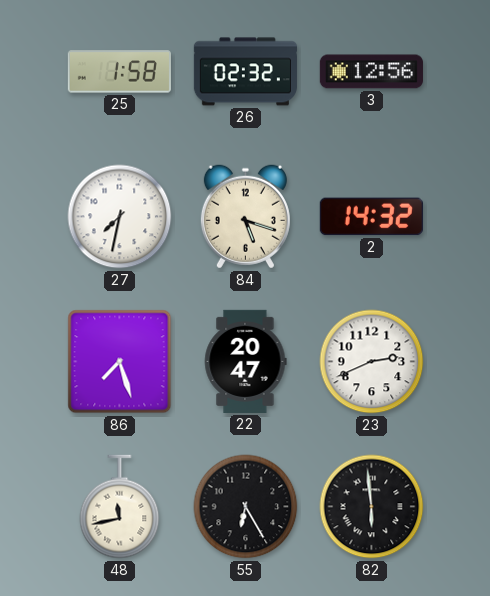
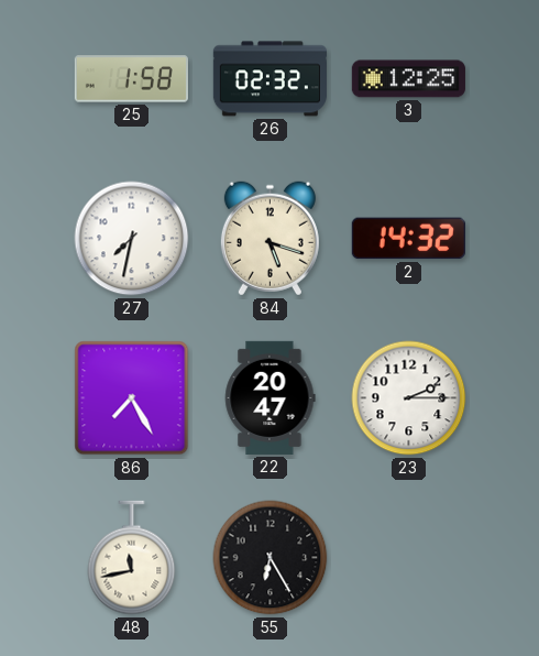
3: 12:56 -> 12:25
86: 7:27 -> 7:25
23: 2:41 -> 2:15
82: 5:59 -> none
